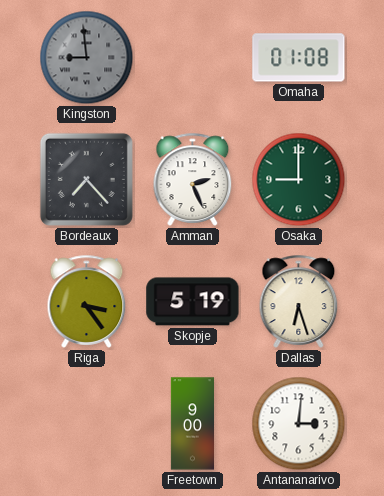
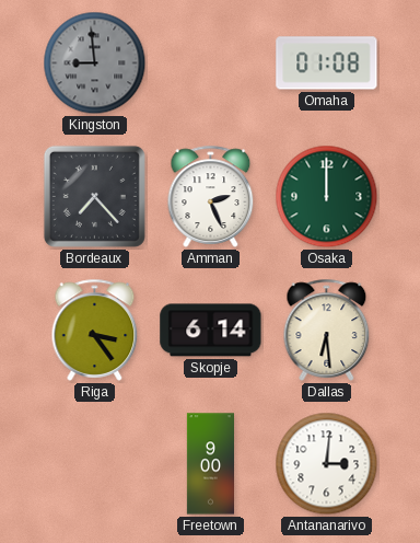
Osaka: 9:00 -> 12:00
Skopje: 5:19 -> 6:14
Dallas: 6:27 -> 6:29
